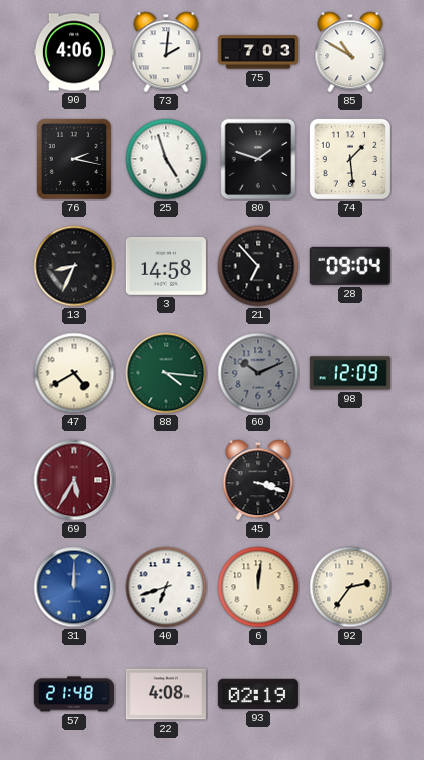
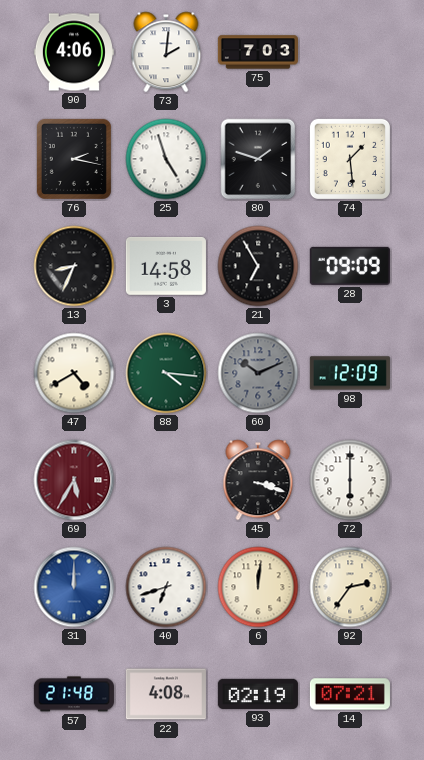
85: 10:50 -> none
21: 6:53 -> 6:55
28: 09:04 -> 09:09
72: none -> 6:00
14: none -> 07:21
